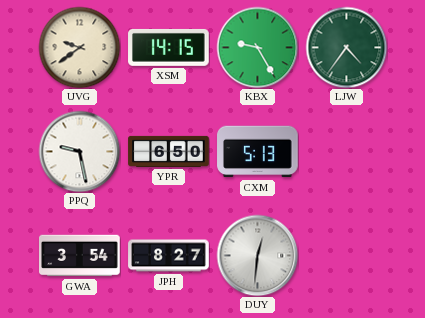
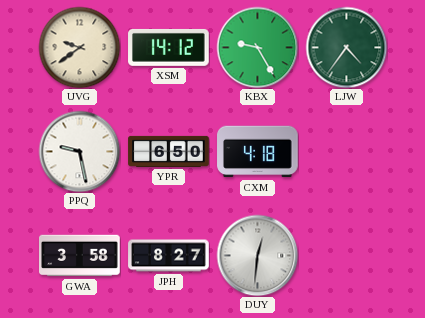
XSM: 14:15 -> 14:12
CXM: 5:13 -> 4:18
GWA: 3:54 -> 3:58
